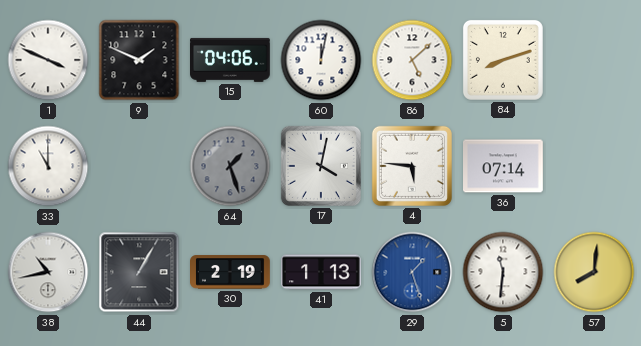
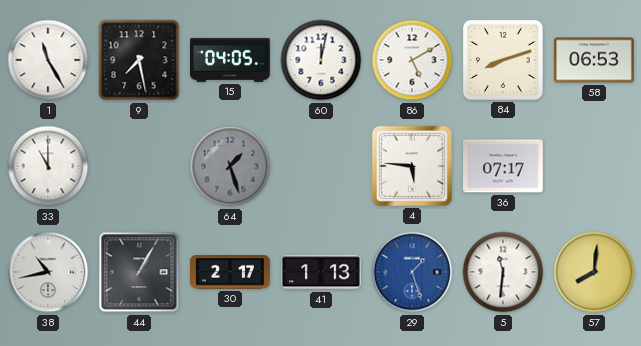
1: 3:49 -> 11:25
9: 1:49 -> 7:28
15: 04:06 -> 04:05
86: 5:08 -> 5:10
58: none -> 06:53
17: 4:02 -> none
36: 07:14 -> 07:17
30: 2:19 -> 2:17
